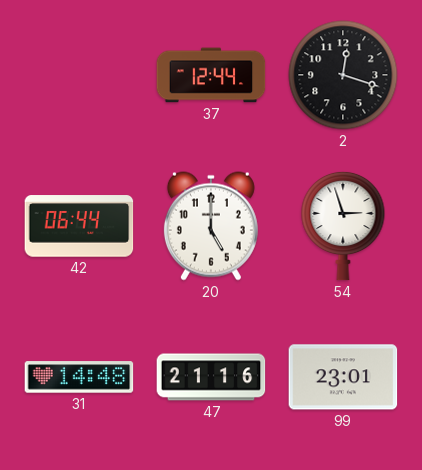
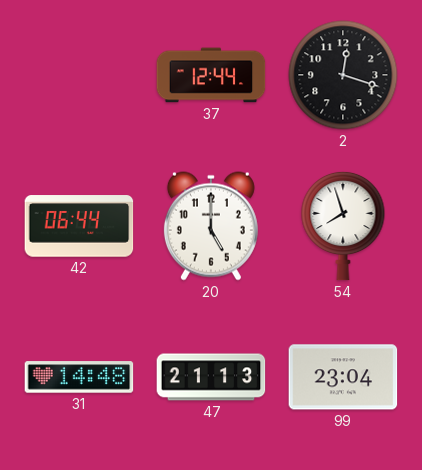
54: 2:57 -> 7:57
47: 21:16 -> 21:13
99: 23:01 -> 23:04
